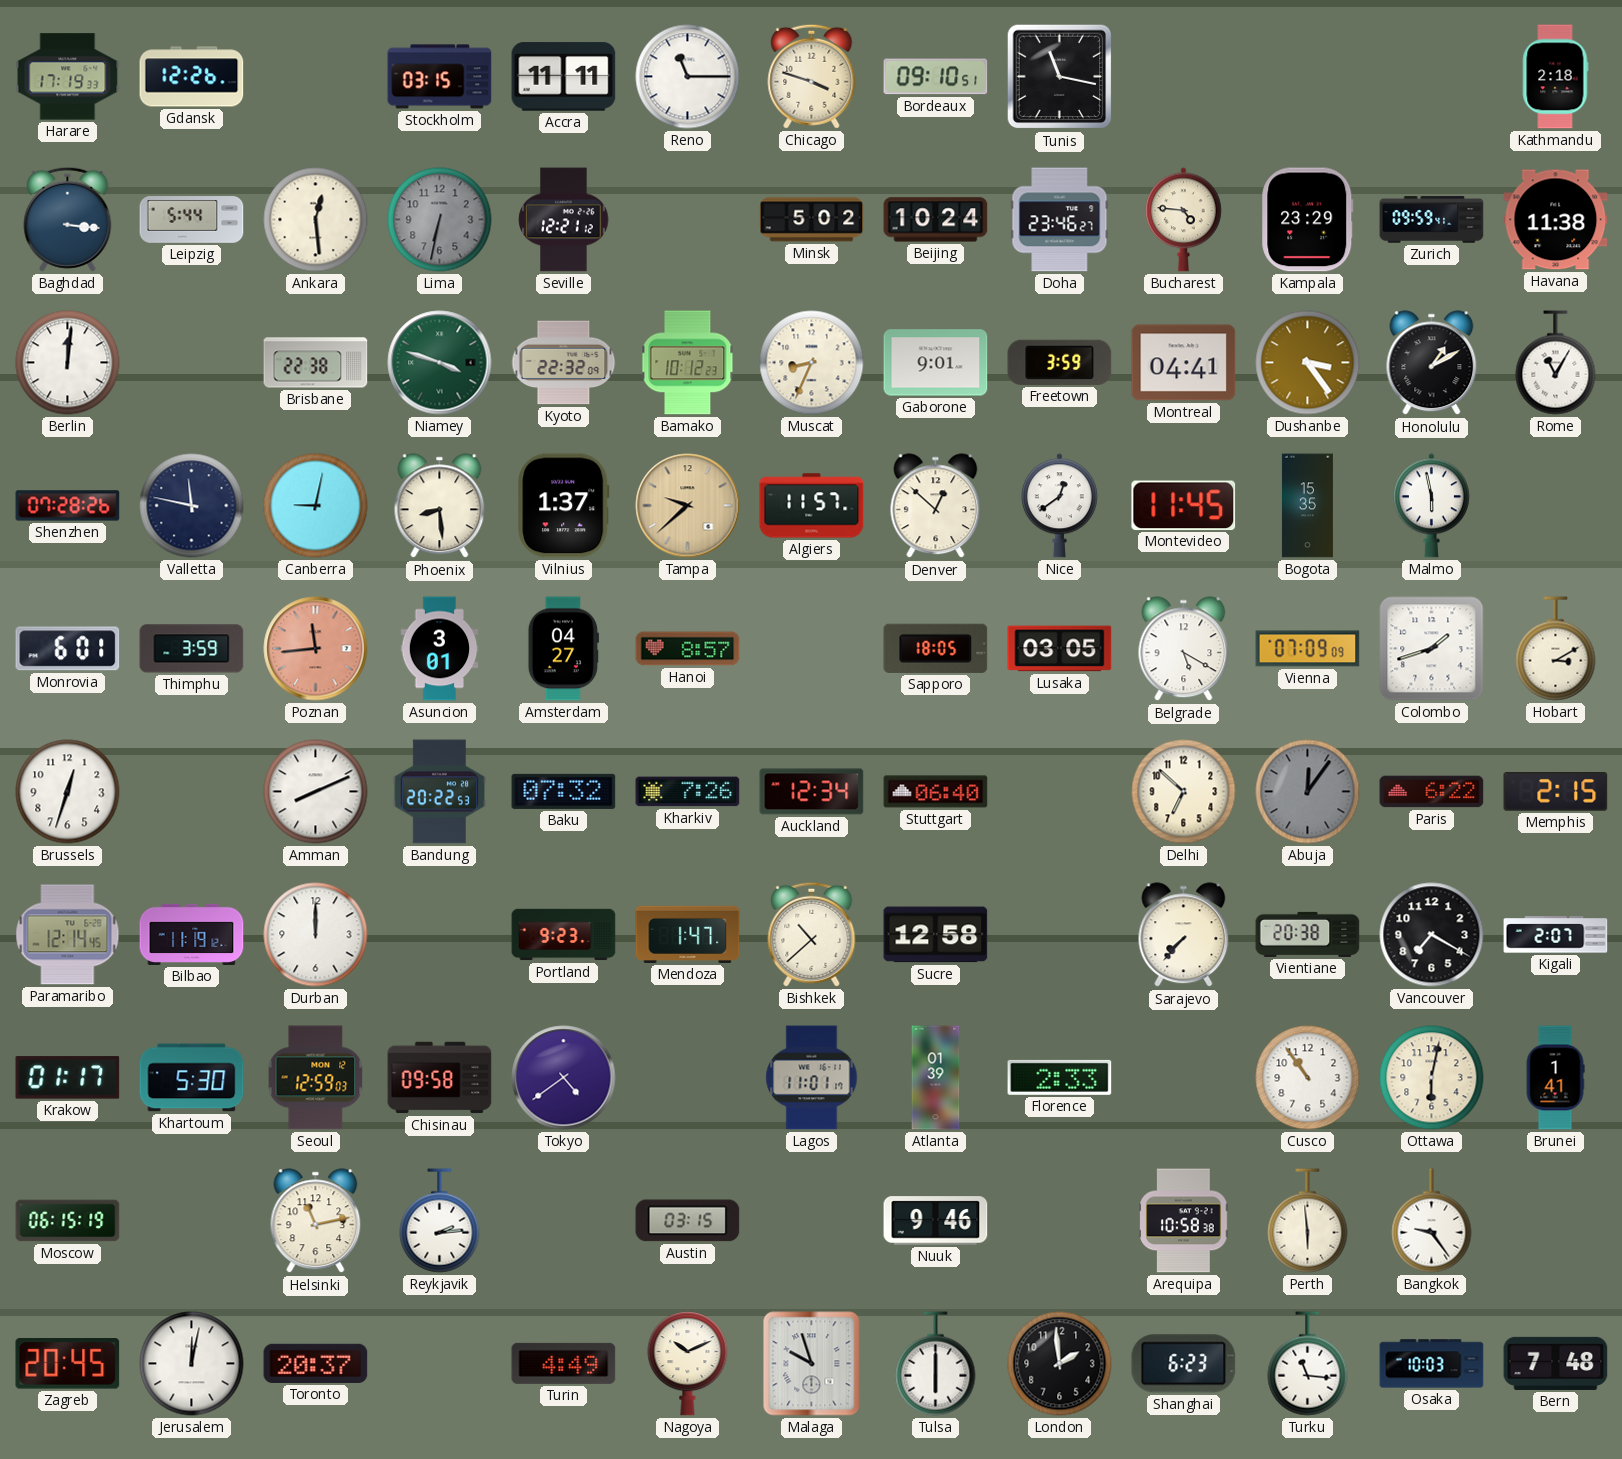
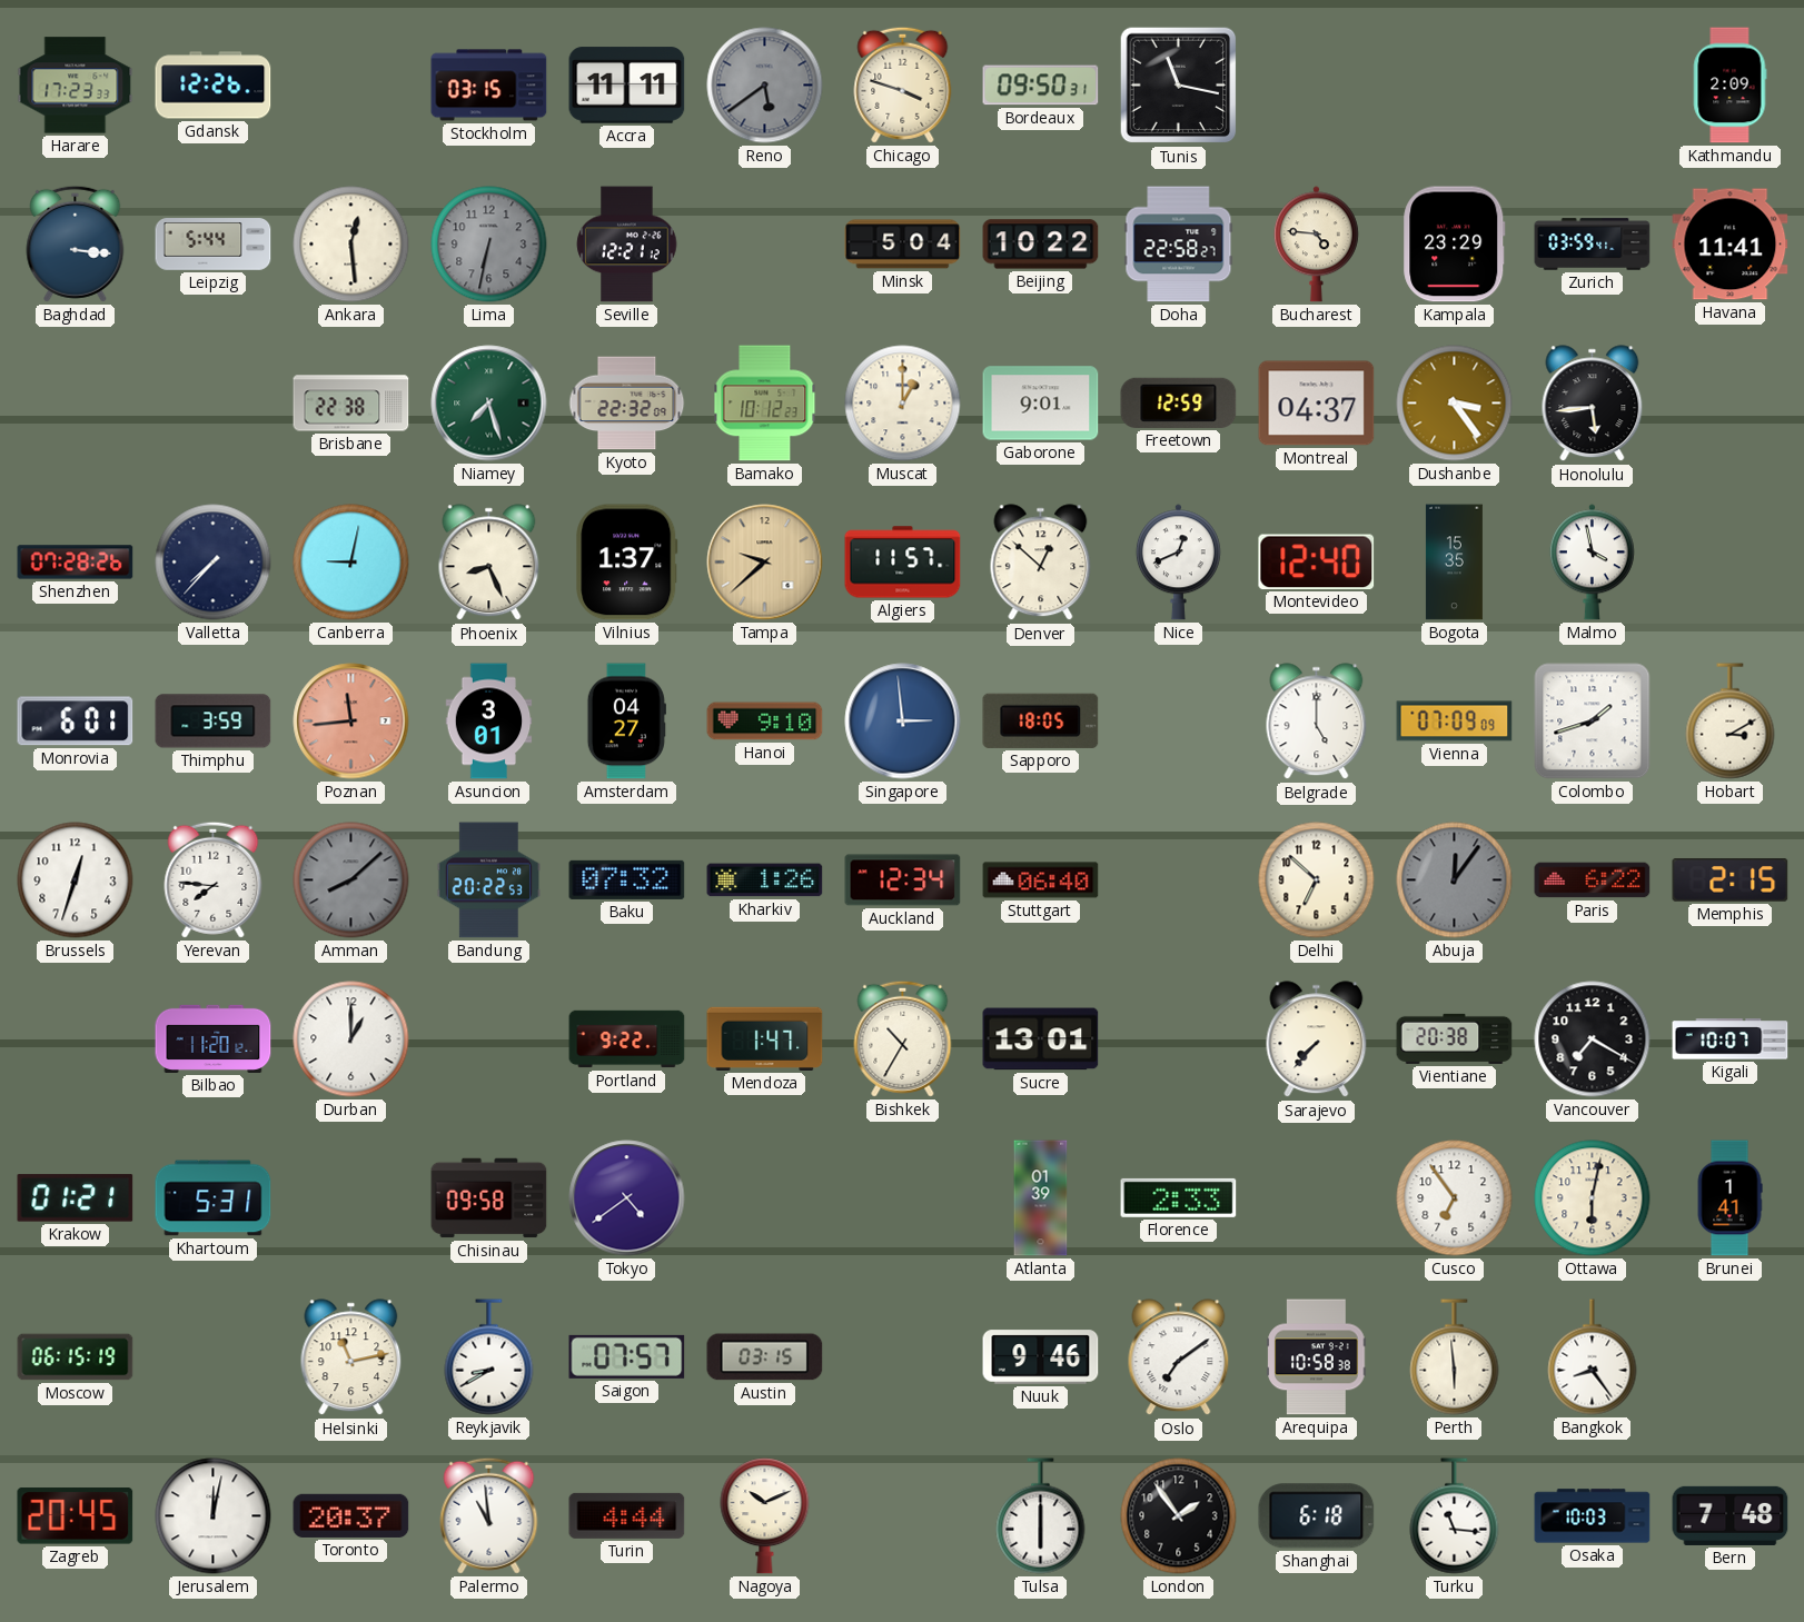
Harare: 17:19 -> 17:23
Reno: 11:15 -> 5:39
Reno dial: white -> grey
Bordeaux: 09:10 -> 09:50
Kathmandu: 2:18 -> 2:09
Minsk: 5:02 -> 5:04
Beijing: 10:24 -> 10:22
Doha: 23:46 -> 22:58
Zurich: 09:59 -> 03:59
Havana: 11:38 -> 11:41
Berlin: 12:01 -> none
Niamey: 3:48 -> 7:27
Muscat: 8:34 -> 1:00
Freetown: 3:59 -> 12:59
Montreal: 04:41 -> 04:37
Honolulu: 1:10 -> 5:44
Rome: 11:05 -> none
Valletta: 11:47 -> 7:37
Phoenix: 8:29 -> 8:26
Nice: 12:39 -> 12:41
Montevideo: 11:45 -> 12:40
Malmo: 5:58 -> 3:58
Hanoi: 8:57 -> 9:10
Singapore: none -> 2:59
Lusaka: 03:05 -> none
Belgrade: 5:20 -> 5:00
Yerevan: none -> 7:46
Amman: 8:11 -> 8:08
Amman dial: white -> grey
Kharkiv: 7:26 -> 1:26
Paramaribo: 12:14 -> none
Bilbao: 11:19 -> 11:20
Durban: 12:00 -> 1:00
Portland: 9:23 -> 9:22
Bishkek: 10:38 -> 10:35
Sucre: 12:58 -> 13:01
Kigali: 2:07 -> 10:07
Krakow: 01:17 -> 01:21
Khartoum: 5:30 -> 5:31
Seoul: 12:59 -> none
Lagos: 11:01 -> none
Cusco: 10:54 -> 6:54
Reykjavik: 2:14 -> 8:40
Saigon: none -> 07:57
Oslo: none -> 7:09
Bangkok: 9:24 -> 8:24
Palermo: none -> 10:59
Turin: 4:49 -> 4:44
Malaga: 9:57 -> none
London: 1:59 -> 1:54
Shanghai: 6:23 -> 6:18
